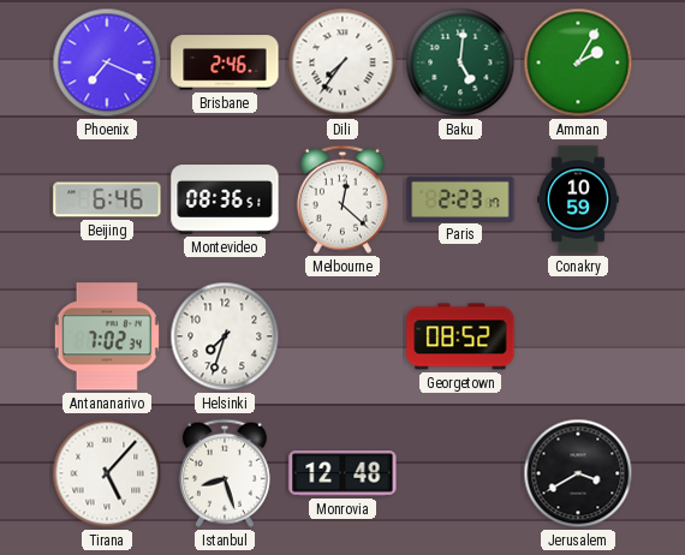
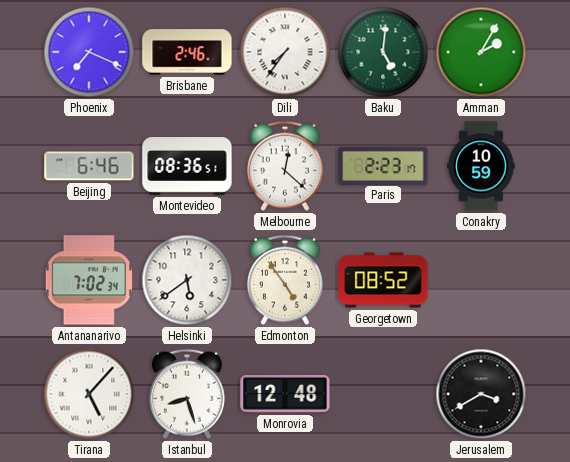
Helsinki: 7:33 -> 5:39
Edmonton: none -> 4:54
